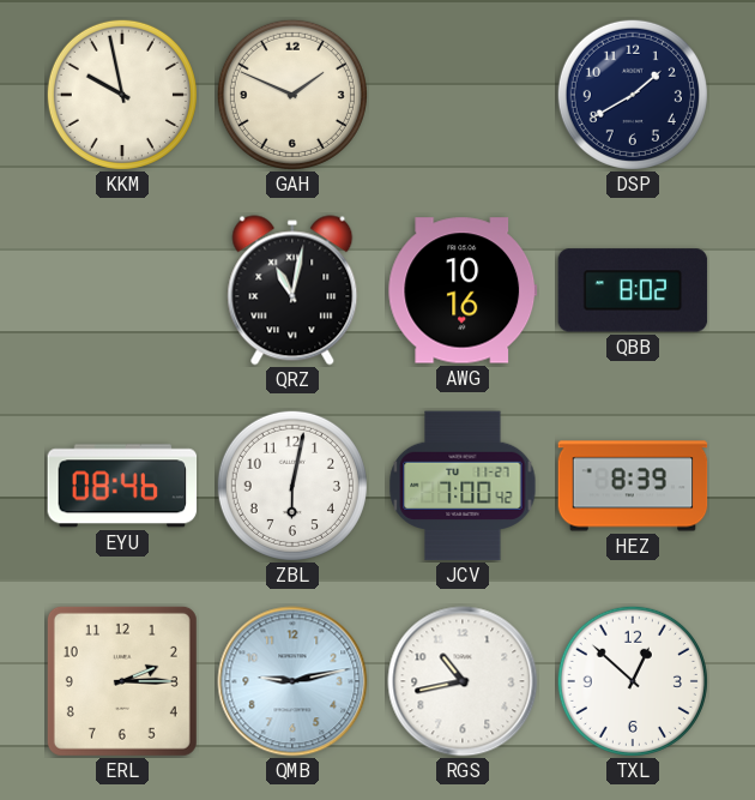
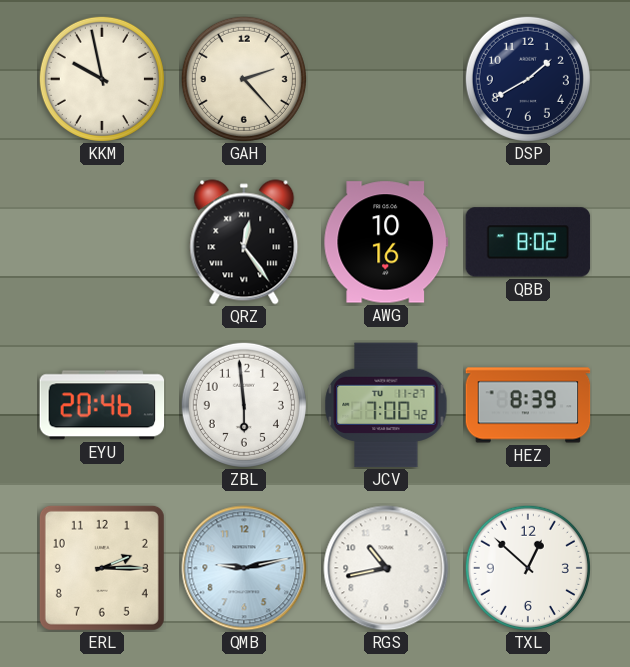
GAH: 1:49 -> 2:23
QRZ: 11:02 -> 12:24
EYU: 08:46 -> 20:46
ZBL: 6:02 -> 5:59
